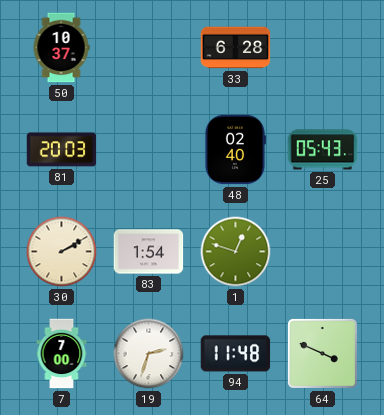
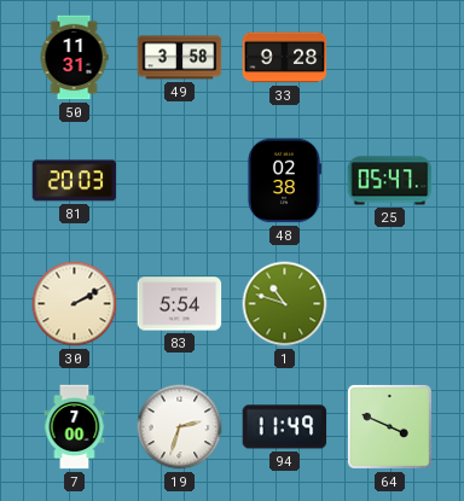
50: 10:37 -> 11:31
49: none -> 3:58
33: 6:28 -> 9:28
48: 02:40 -> 02:38
25: 05:43 -> 05:47
83: 1:54 -> 5:54
1: 12:48 -> 10:48
94: 11:48 -> 11:49
